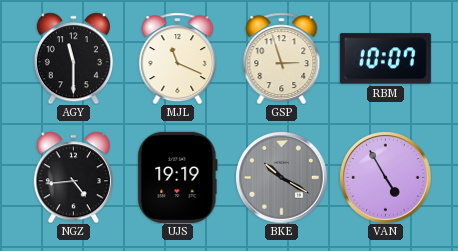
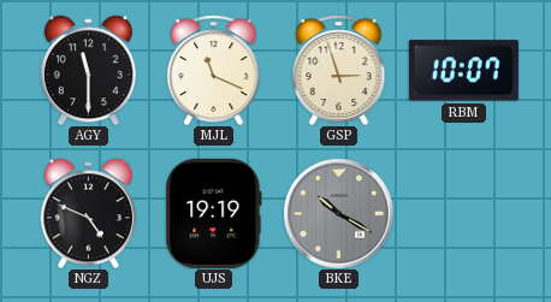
NGZ: 4:44 -> 4:49
VAN: 4:55 -> none
